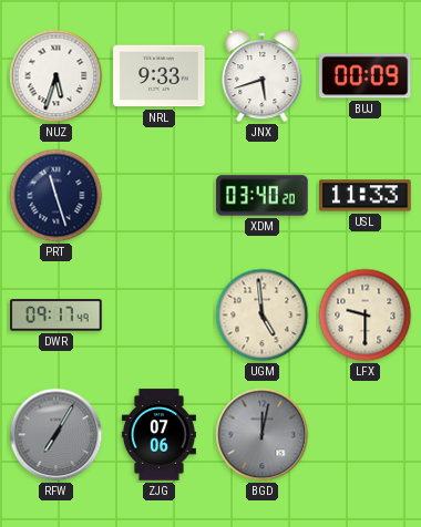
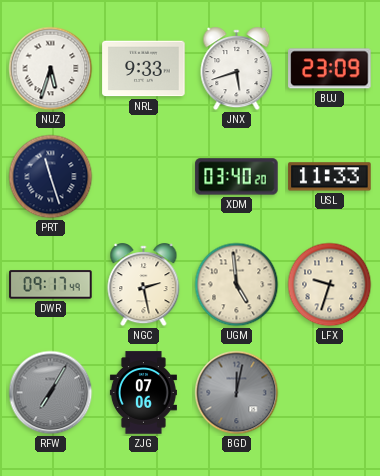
BUJ: 00:09 -> 23:09
NGC: none -> 2:28
LFX: 9:30 -> 9:33
